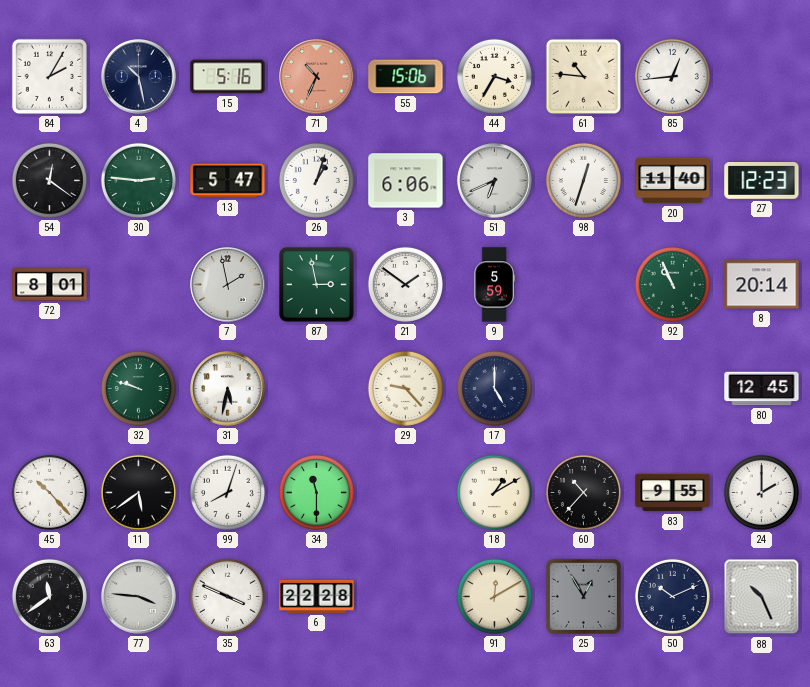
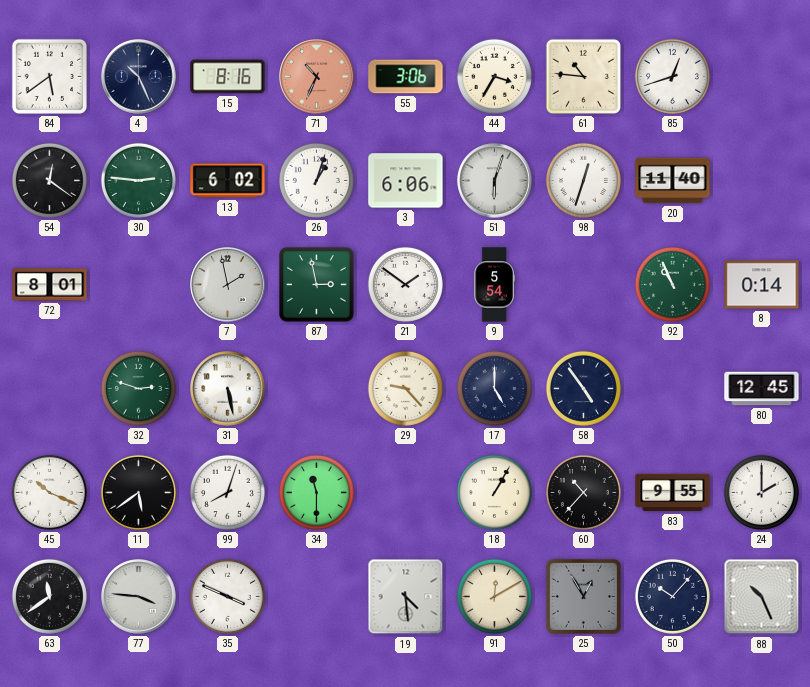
84: 2:05 -> 5:39
4: 10:28 -> 10:26
15: 5:16 -> 8:16
55: 15:06 -> 3:06
85: 12:44 -> 12:42
13: 5:47 -> 6:02
51: 6:41 -> 6:03
27: 12:23 -> none
9: 5:59 -> 5:54
8: 20:14 -> 0:14
32: 9:48 -> 2:48
31: 5:32 -> 5:28
58: none -> 4:54
45: 10:23 -> 10:19
18: 1:10 -> 1:05
6: 22:28 -> none
19: none -> 4:29
50: 10:11 -> 10:07
